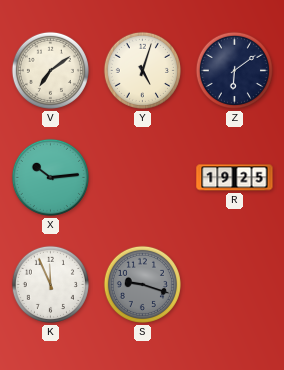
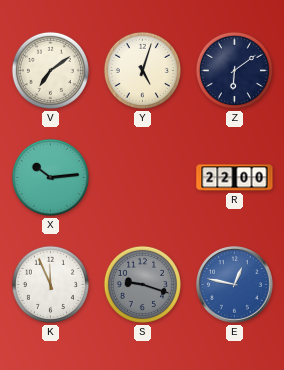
R: 19:25 -> 22:00
E: none -> 12:47
